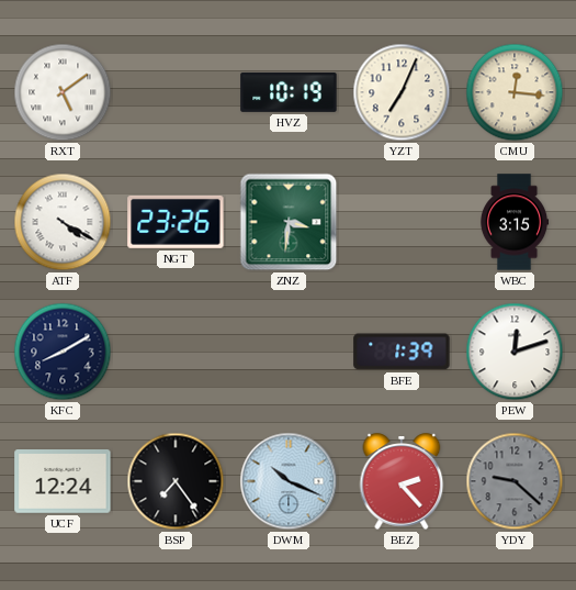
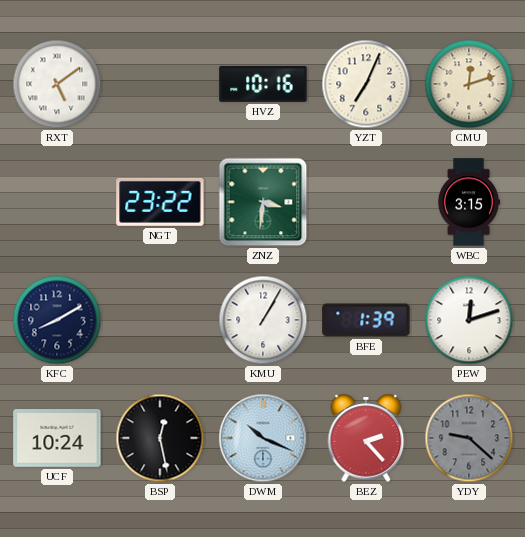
HVZ: 10:19 -> 10:16
CMU: 12:16 -> 12:12
ATF: 4:20 -> none
NGT: 23:26 -> 23:22
KMU: none -> 1:05
UCF: 12:24 -> 10:24
BSP: 7:24 -> 12:28
